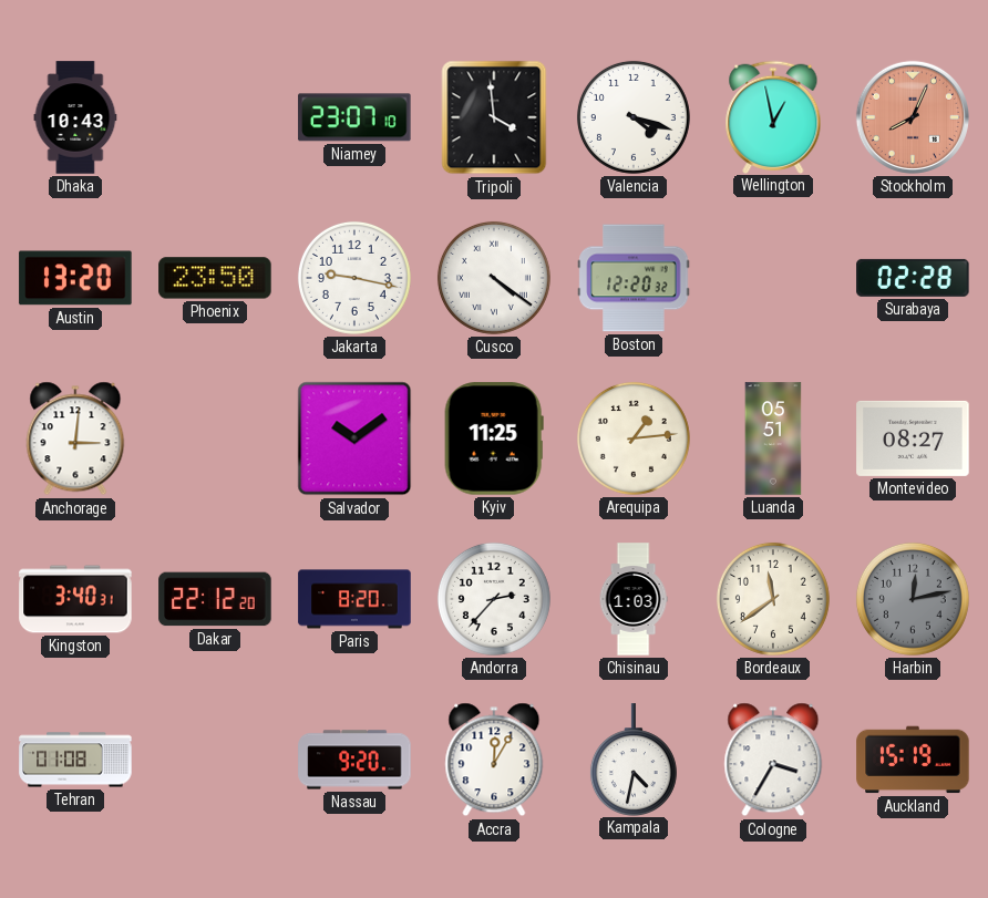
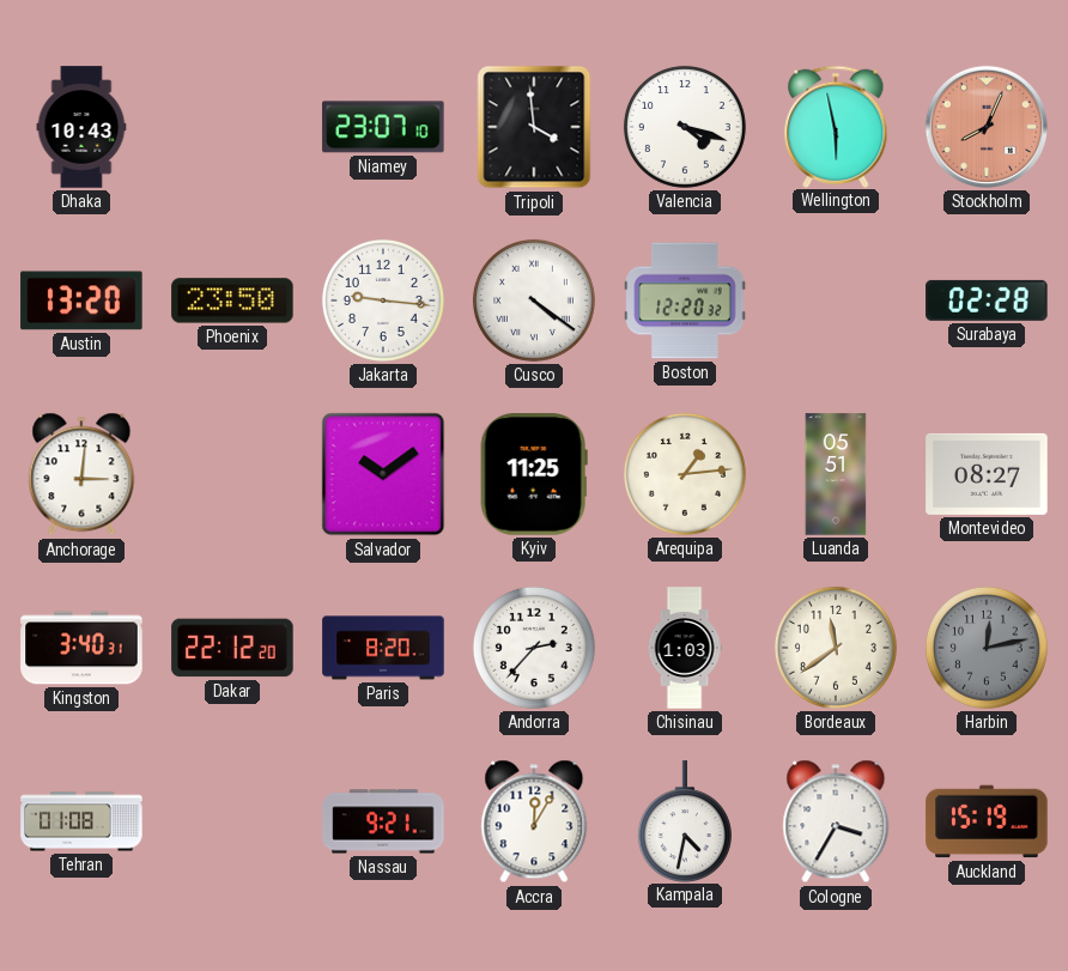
Wellington: 12:58 -> 5:58
Jakarta: 9:17 -> 9:16
Nassau: 9:20 -> 9:21
